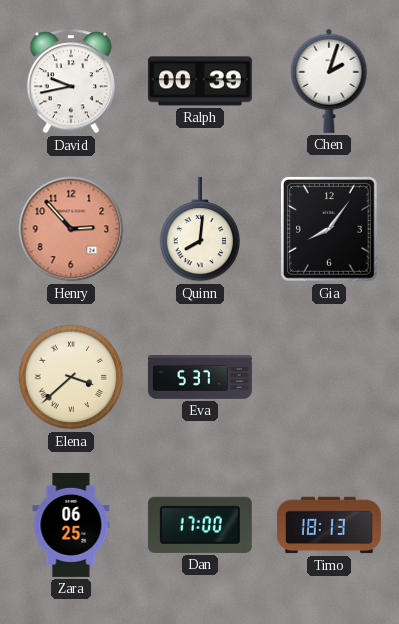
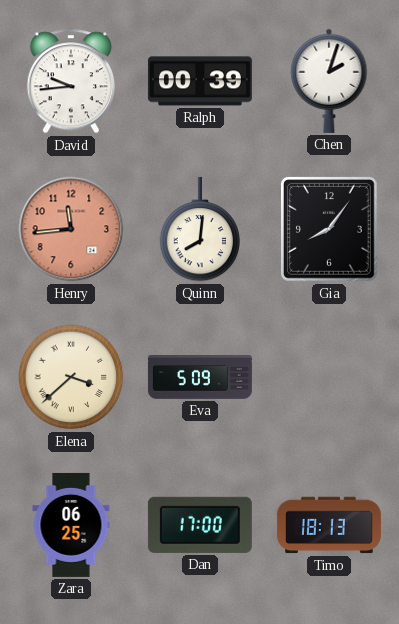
David: 9:43 -> 9:44
Henry: 2:53 -> 11:44
Eva: 5:37 -> 5:09
